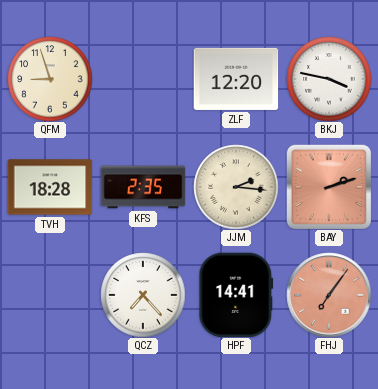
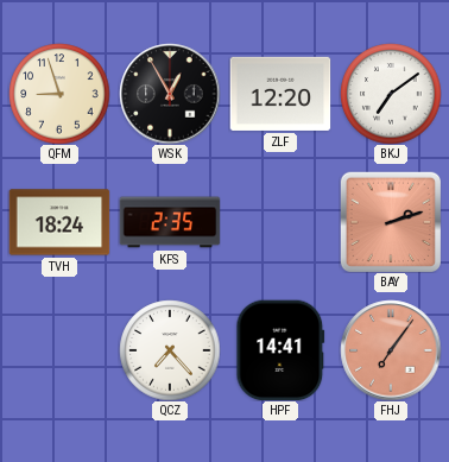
WSK: none -> 12:55
BKJ: 3:47 -> 7:09
TVH: 18:28 -> 18:24
JJM: 2:16 -> none
